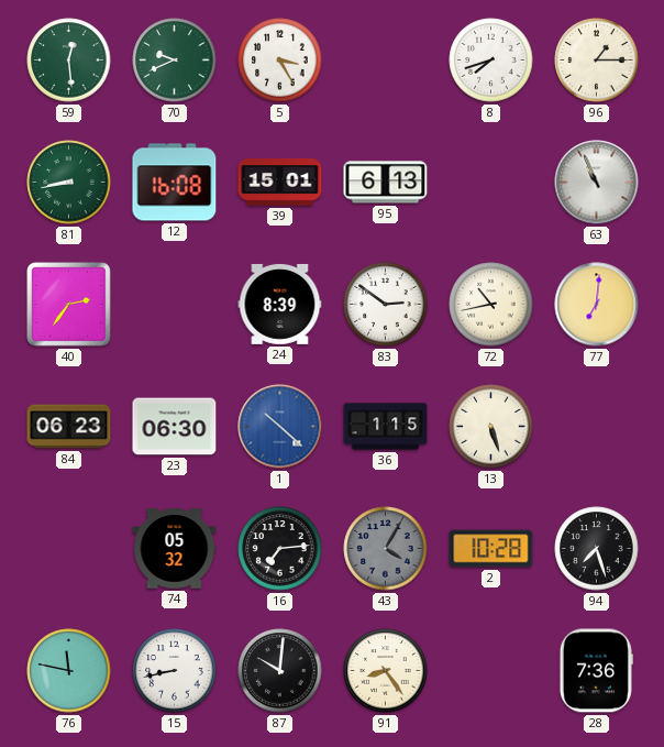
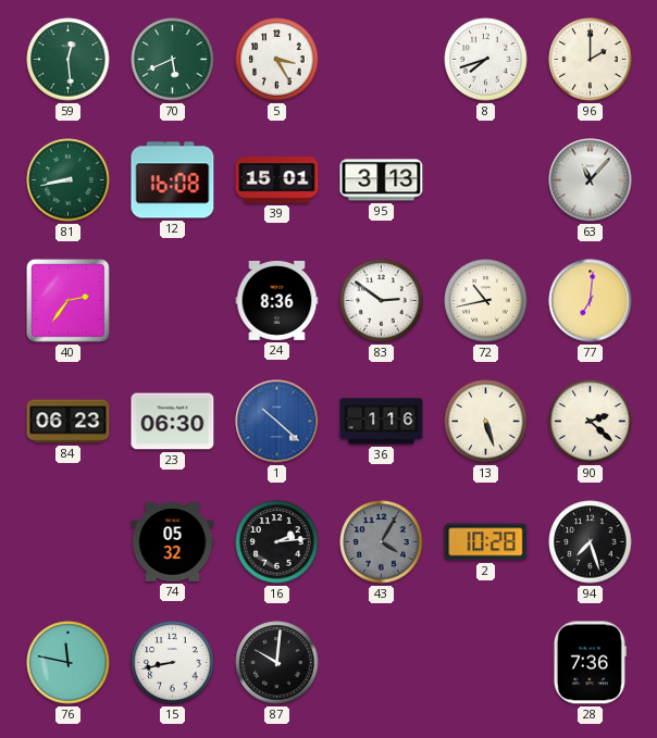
70: 9:41 -> 5:41
96: 1:15 -> 2:00
95: 6:13 -> 3:13
63: 10:56 -> 11:07
24: 8:39 -> 8:36
36: 1:15 -> 1:16
90: none -> 2:22
16: 7:14 -> 2:14
91: 8:24 -> none
